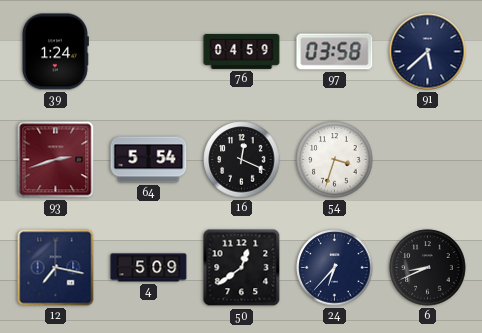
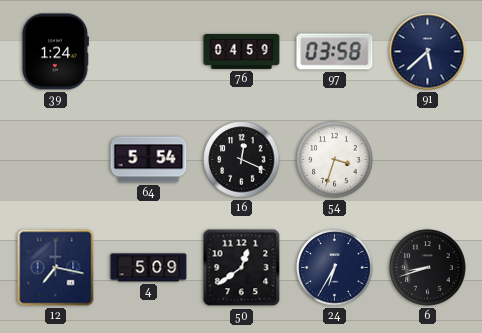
93: 2:42 -> none
24: 6:37 -> 6:35
6: 8:41 -> 8:42
